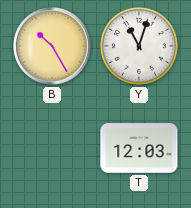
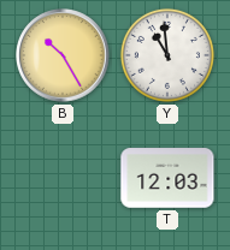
Y: 11:03 -> 10:59
